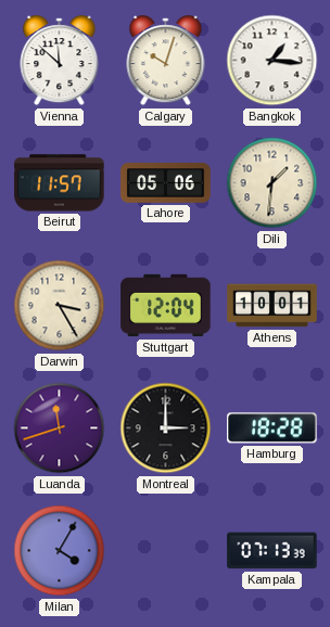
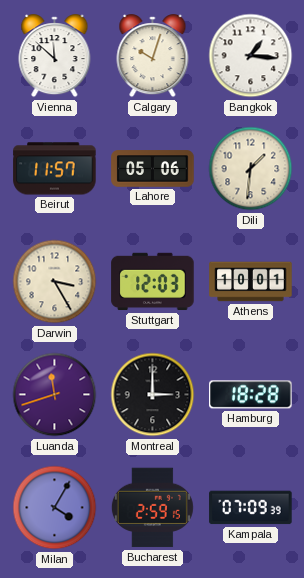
Stuttgart: 12:04 -> 12:03
Bucharest: none -> 2:59
Kampala: 07:13 -> 07:09
